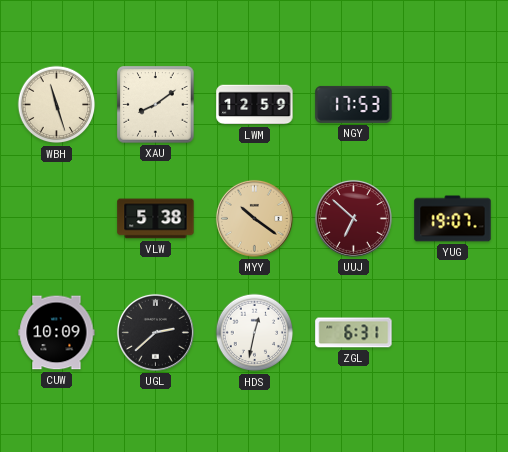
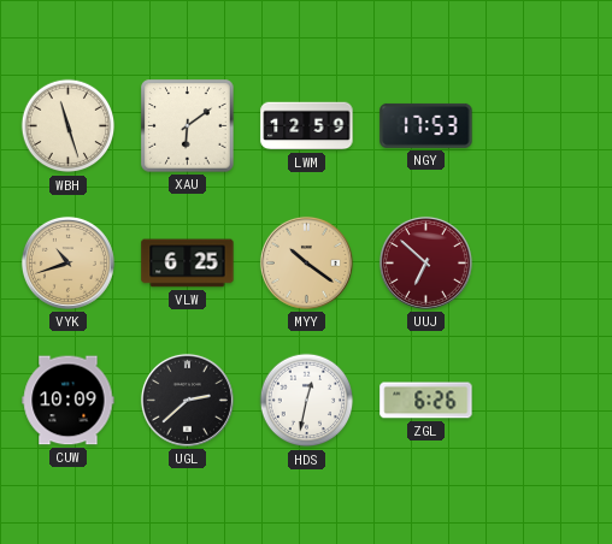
XAU: 8:09 -> 6:09
VYK: none -> 10:42
VLW: 5:38 -> 6:25
YUG: 19:07 -> none
ZGL: 6:31 -> 6:26
